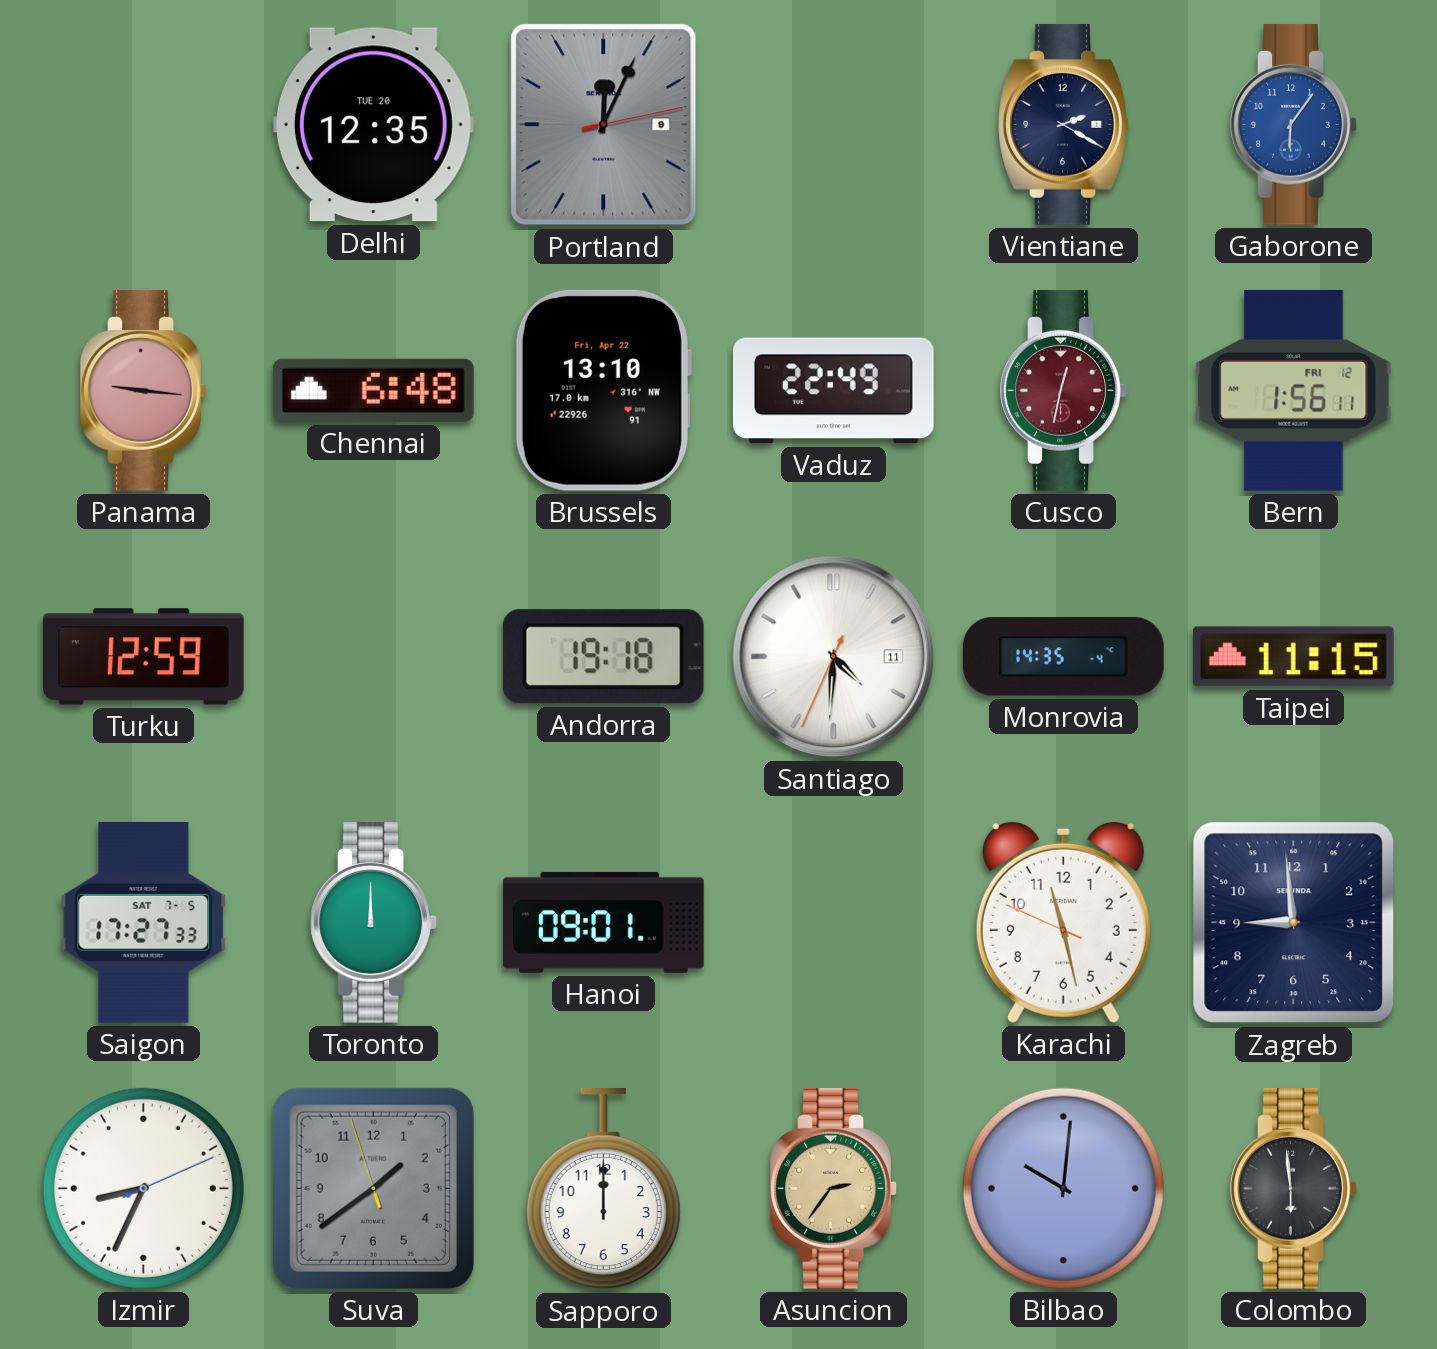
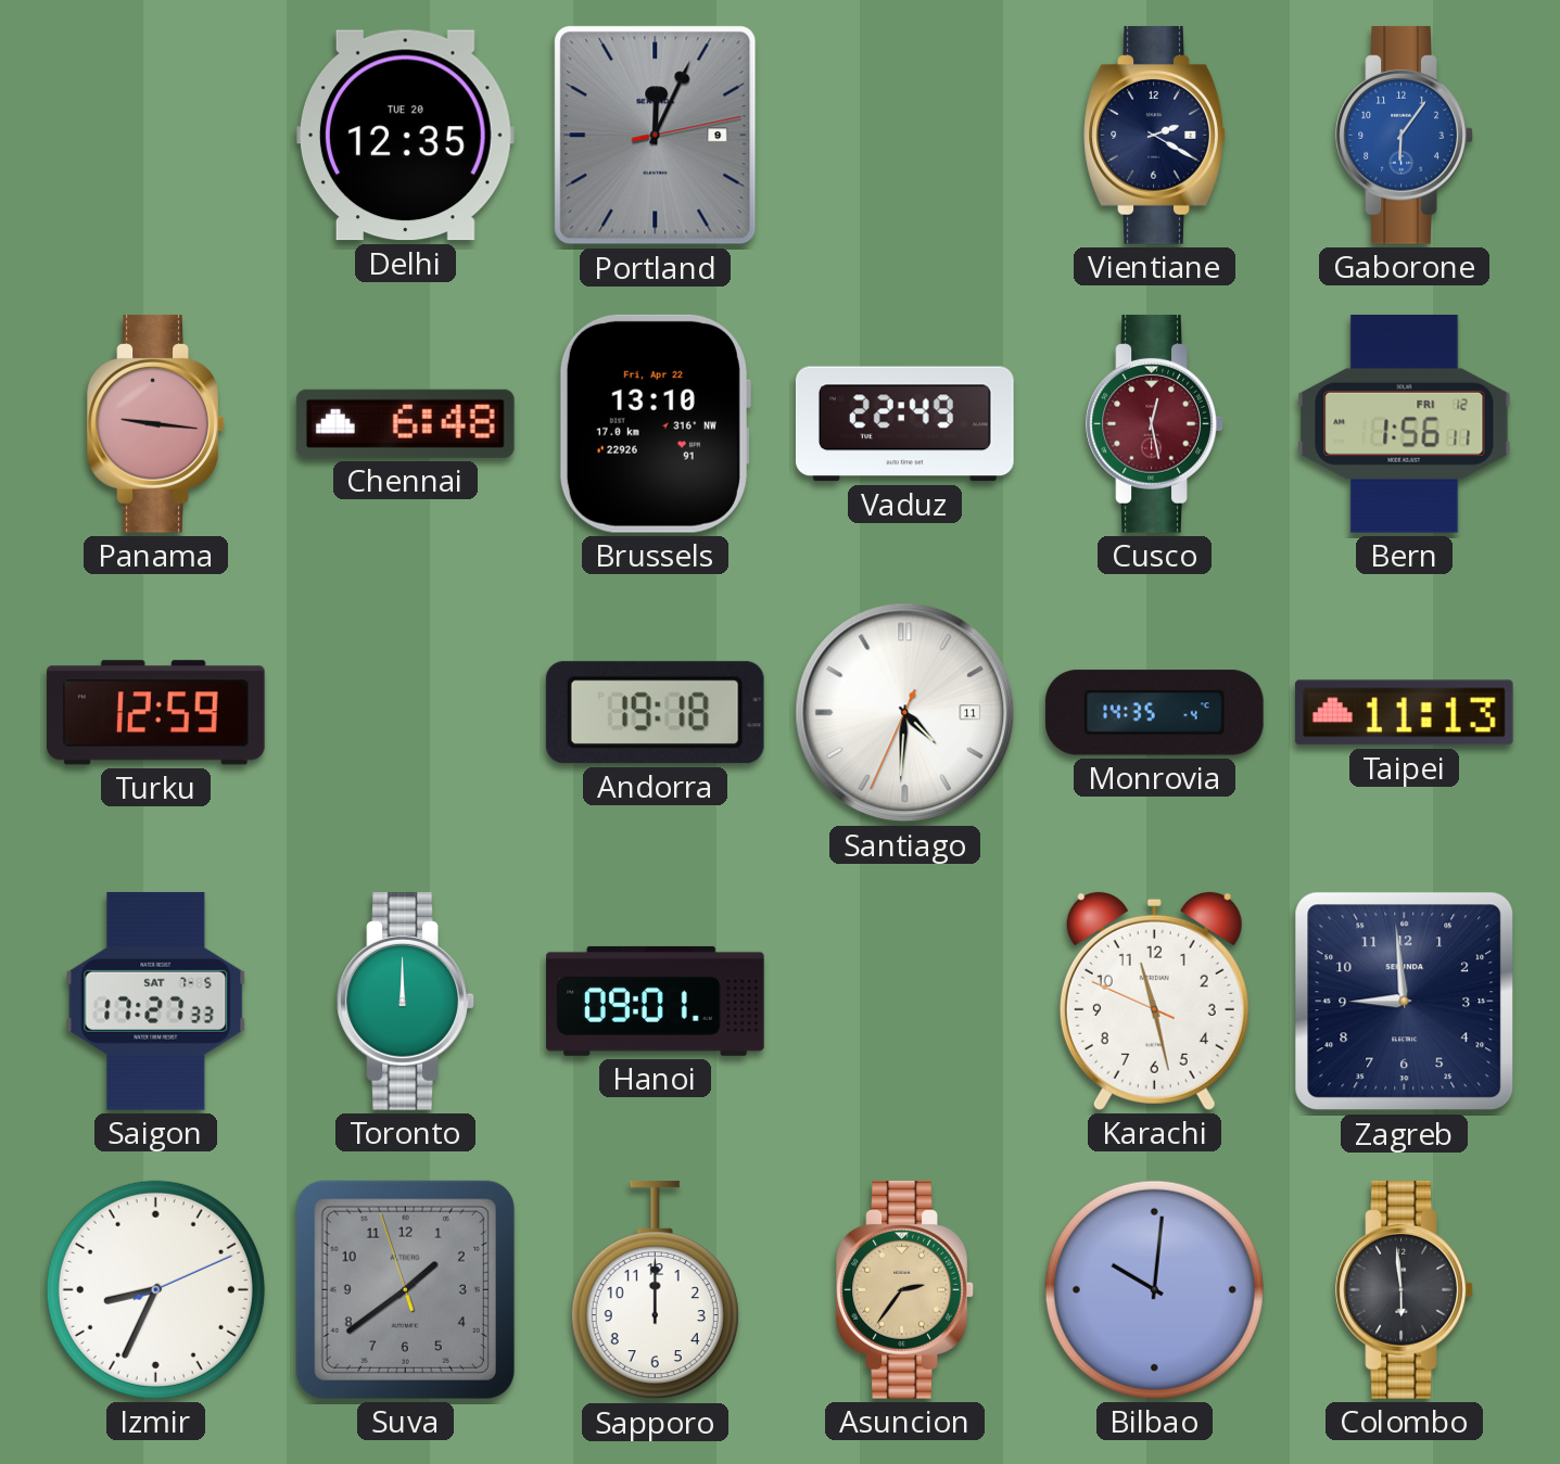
Cusco: 12:32 -> 12:28
Taipei: 11:15 -> 11:13
